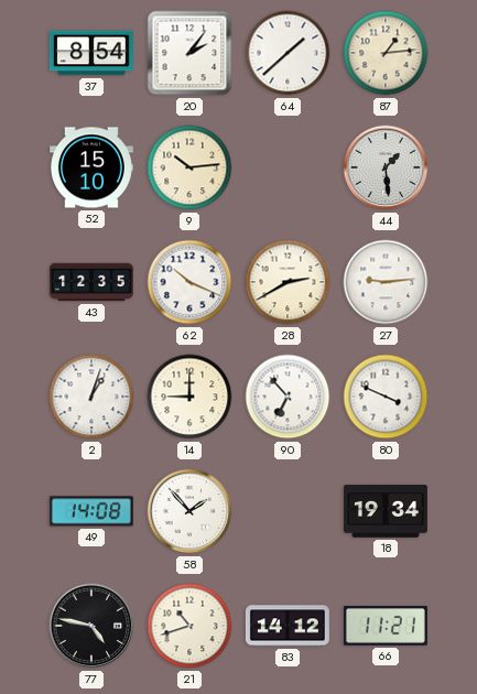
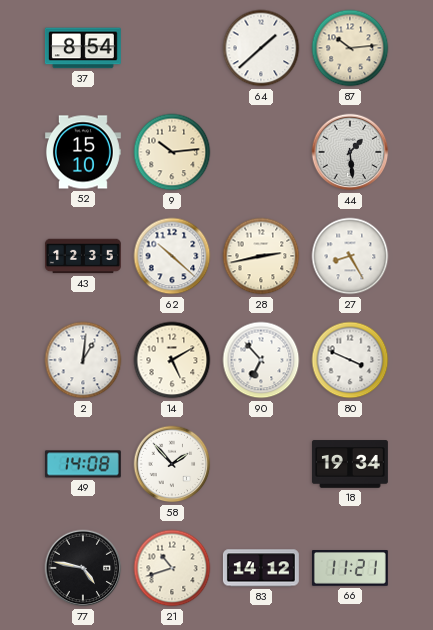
20: 2:06 -> none
87: 1:14 -> 10:14
62: 10:19 -> 10:22
28: 2:40 -> 2:43
27: 9:14 -> 8:25
2: 1:03 -> 1:01
14: 9:00 -> 5:10
